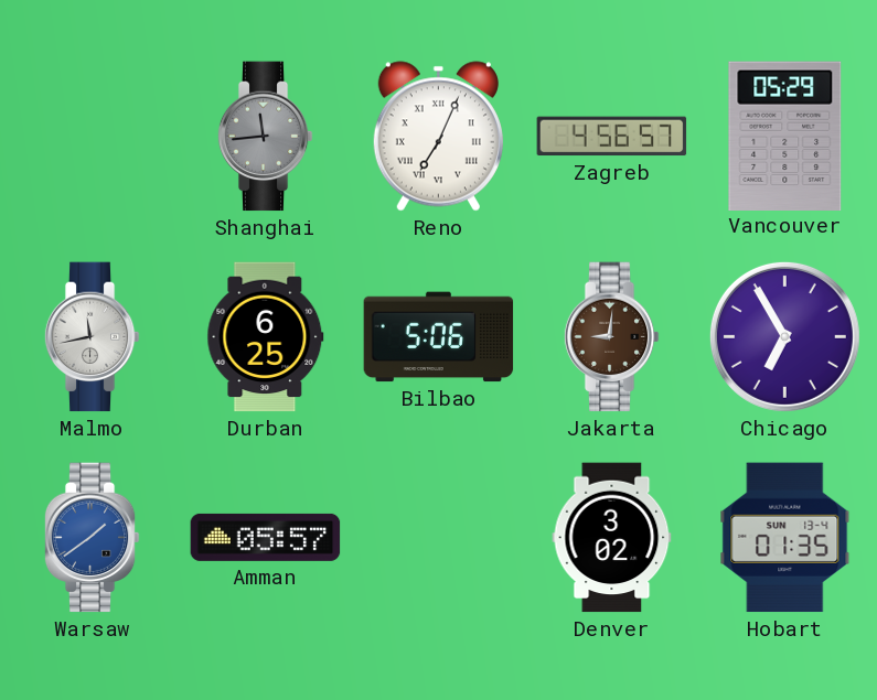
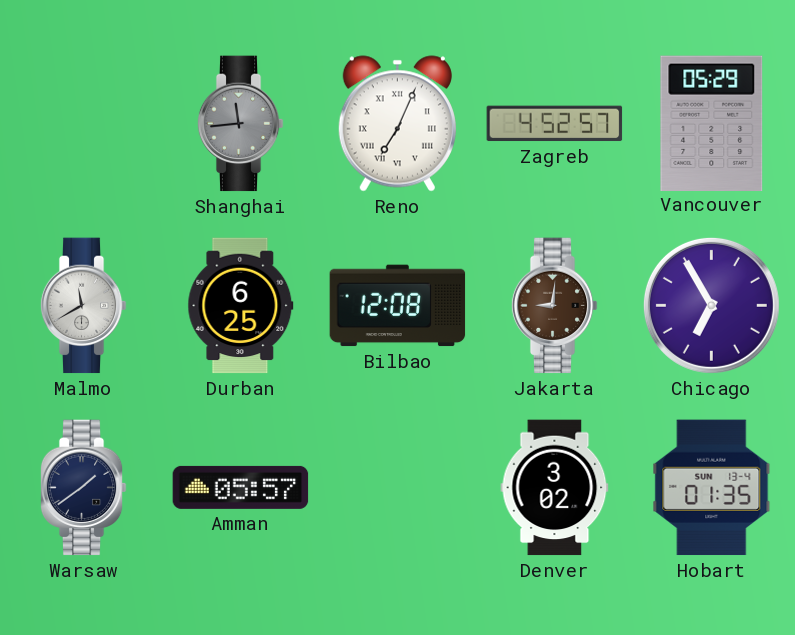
Zagreb: 4:56 -> 4:52
Malmo: 11:43 -> 11:40
Bilbao: 5:06 -> 12:08
Warsaw dial: blue -> navy
